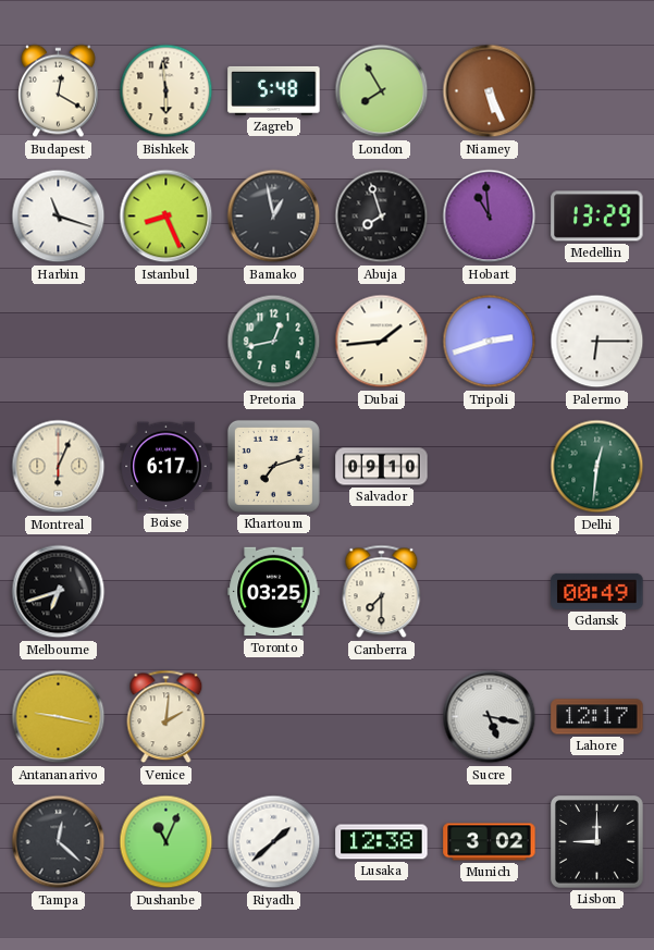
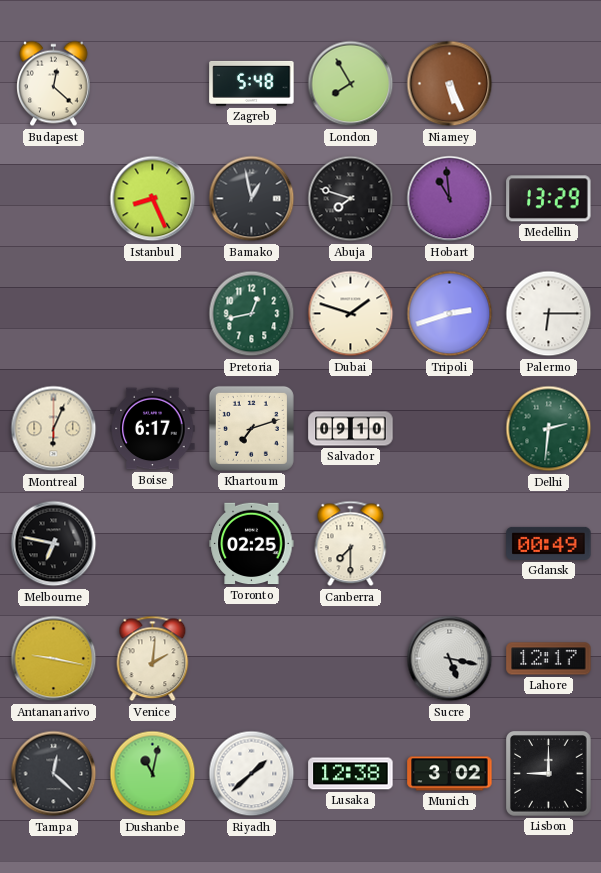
Budapest: 12:20 -> 12:22
Bishkek: 5:59 -> none
Harbin: 11:18 -> none
Abuja: 7:57 -> 7:48
Dubai: 1:44 -> 1:48
Delhi: 12:31 -> 2:31
Melbourne: 6:42 -> 6:47
Toronto: 03:25 -> 02:25
Dushanbe: 11:04 -> 11:02
